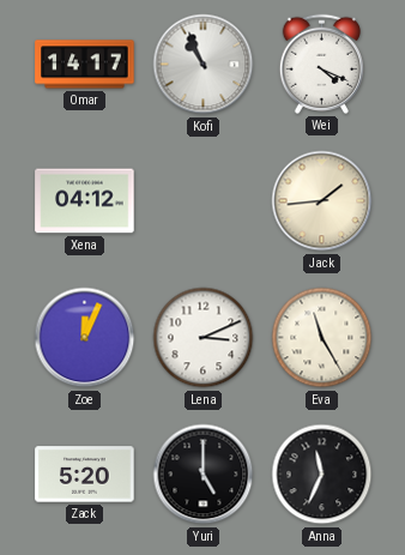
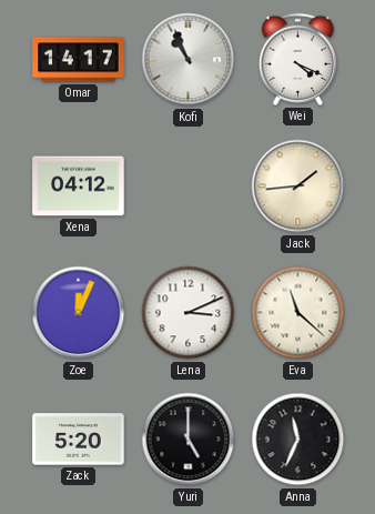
Eva: 11:25 -> 11:22
